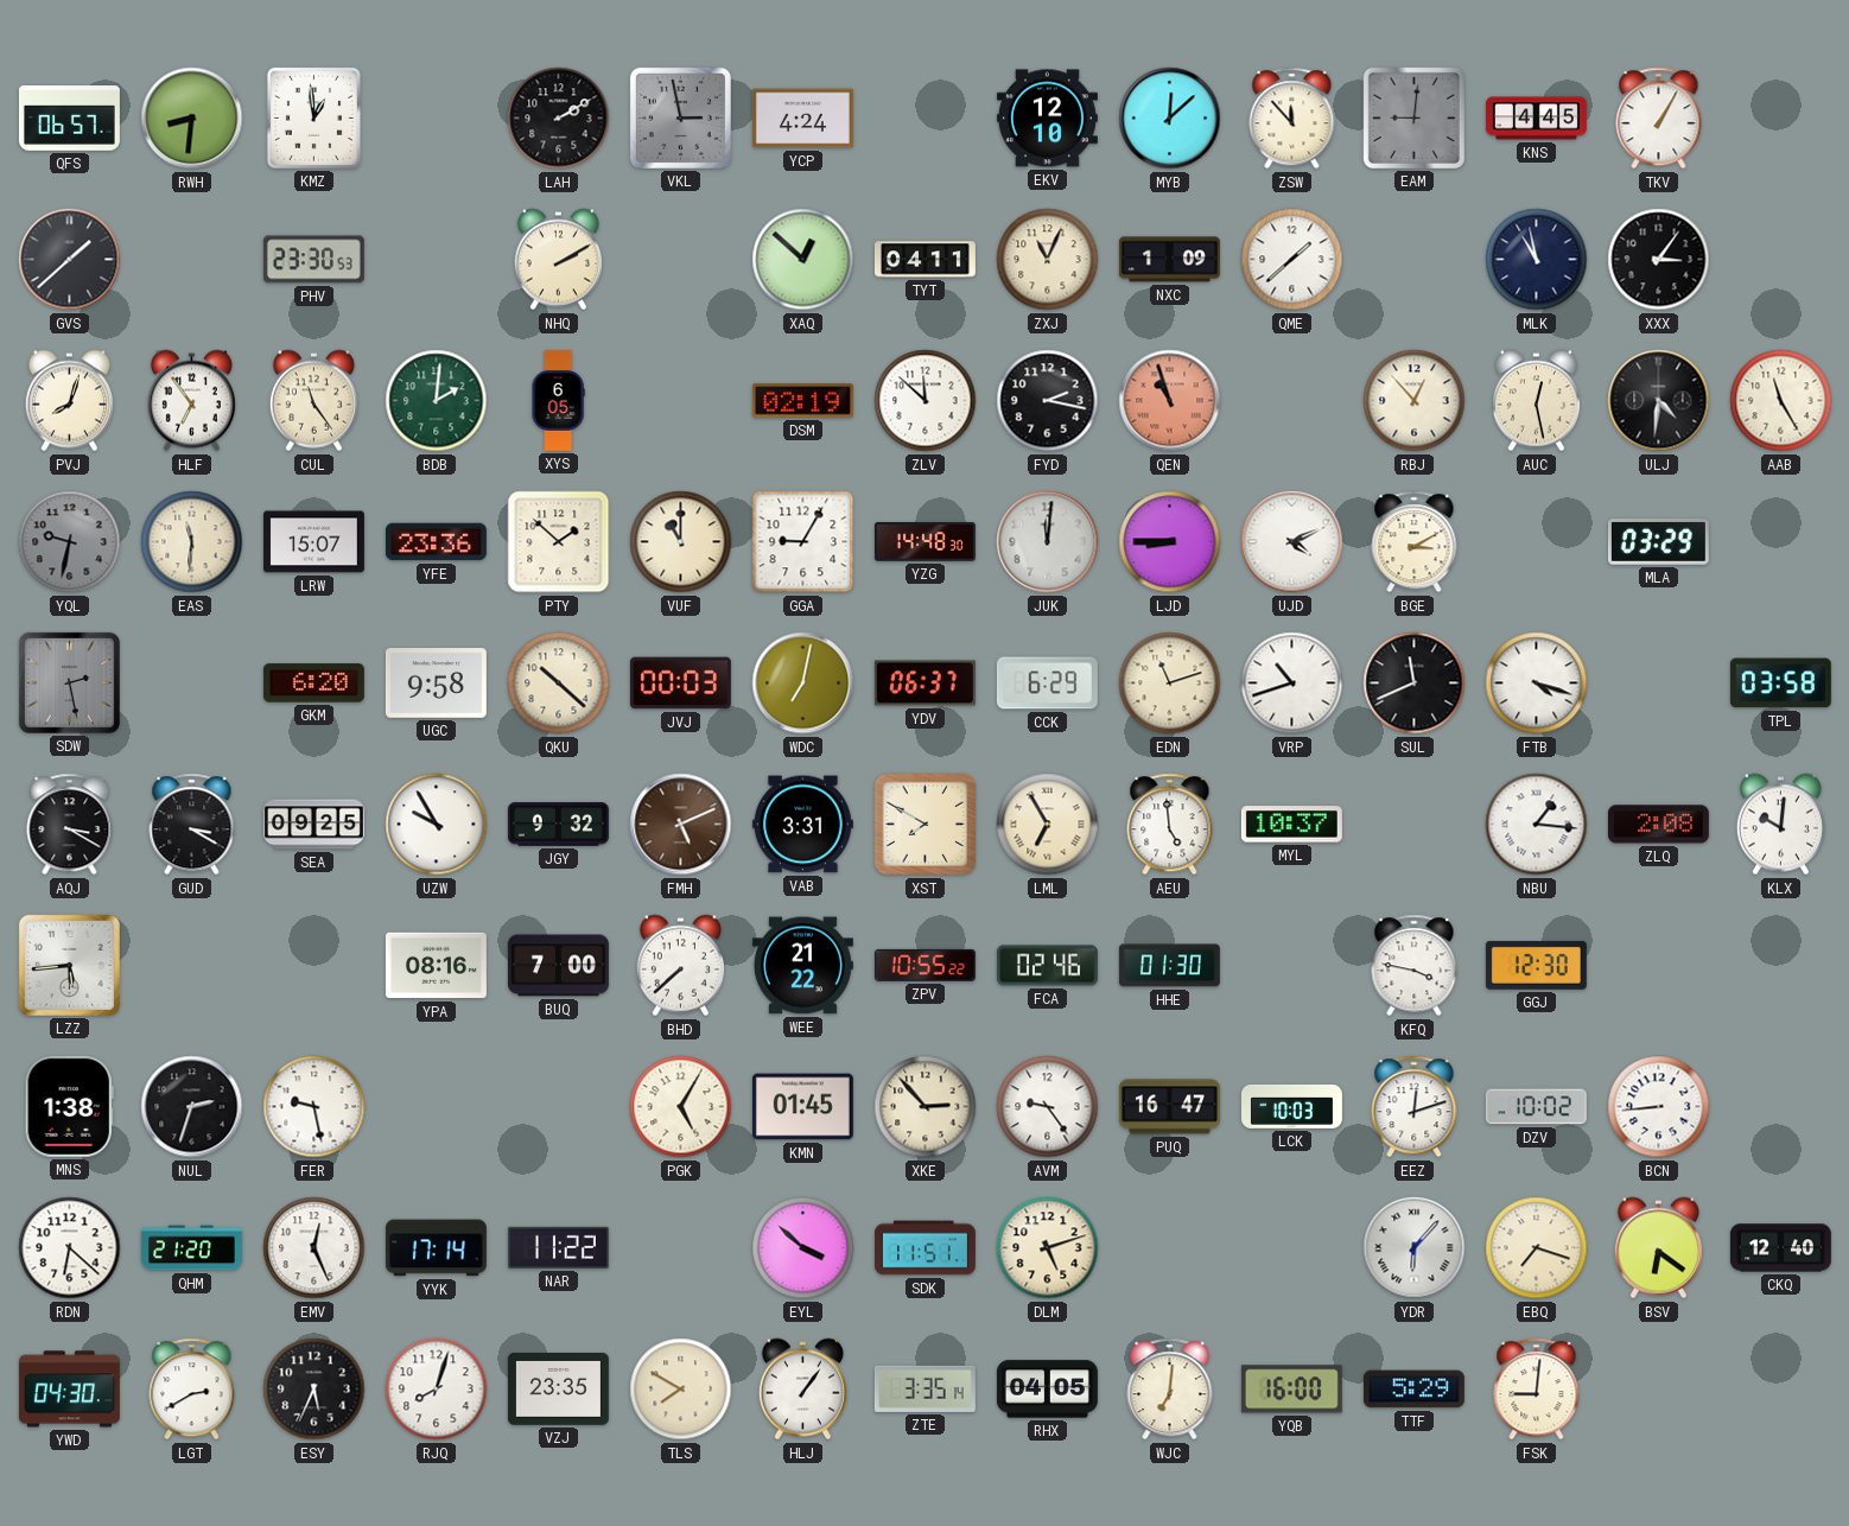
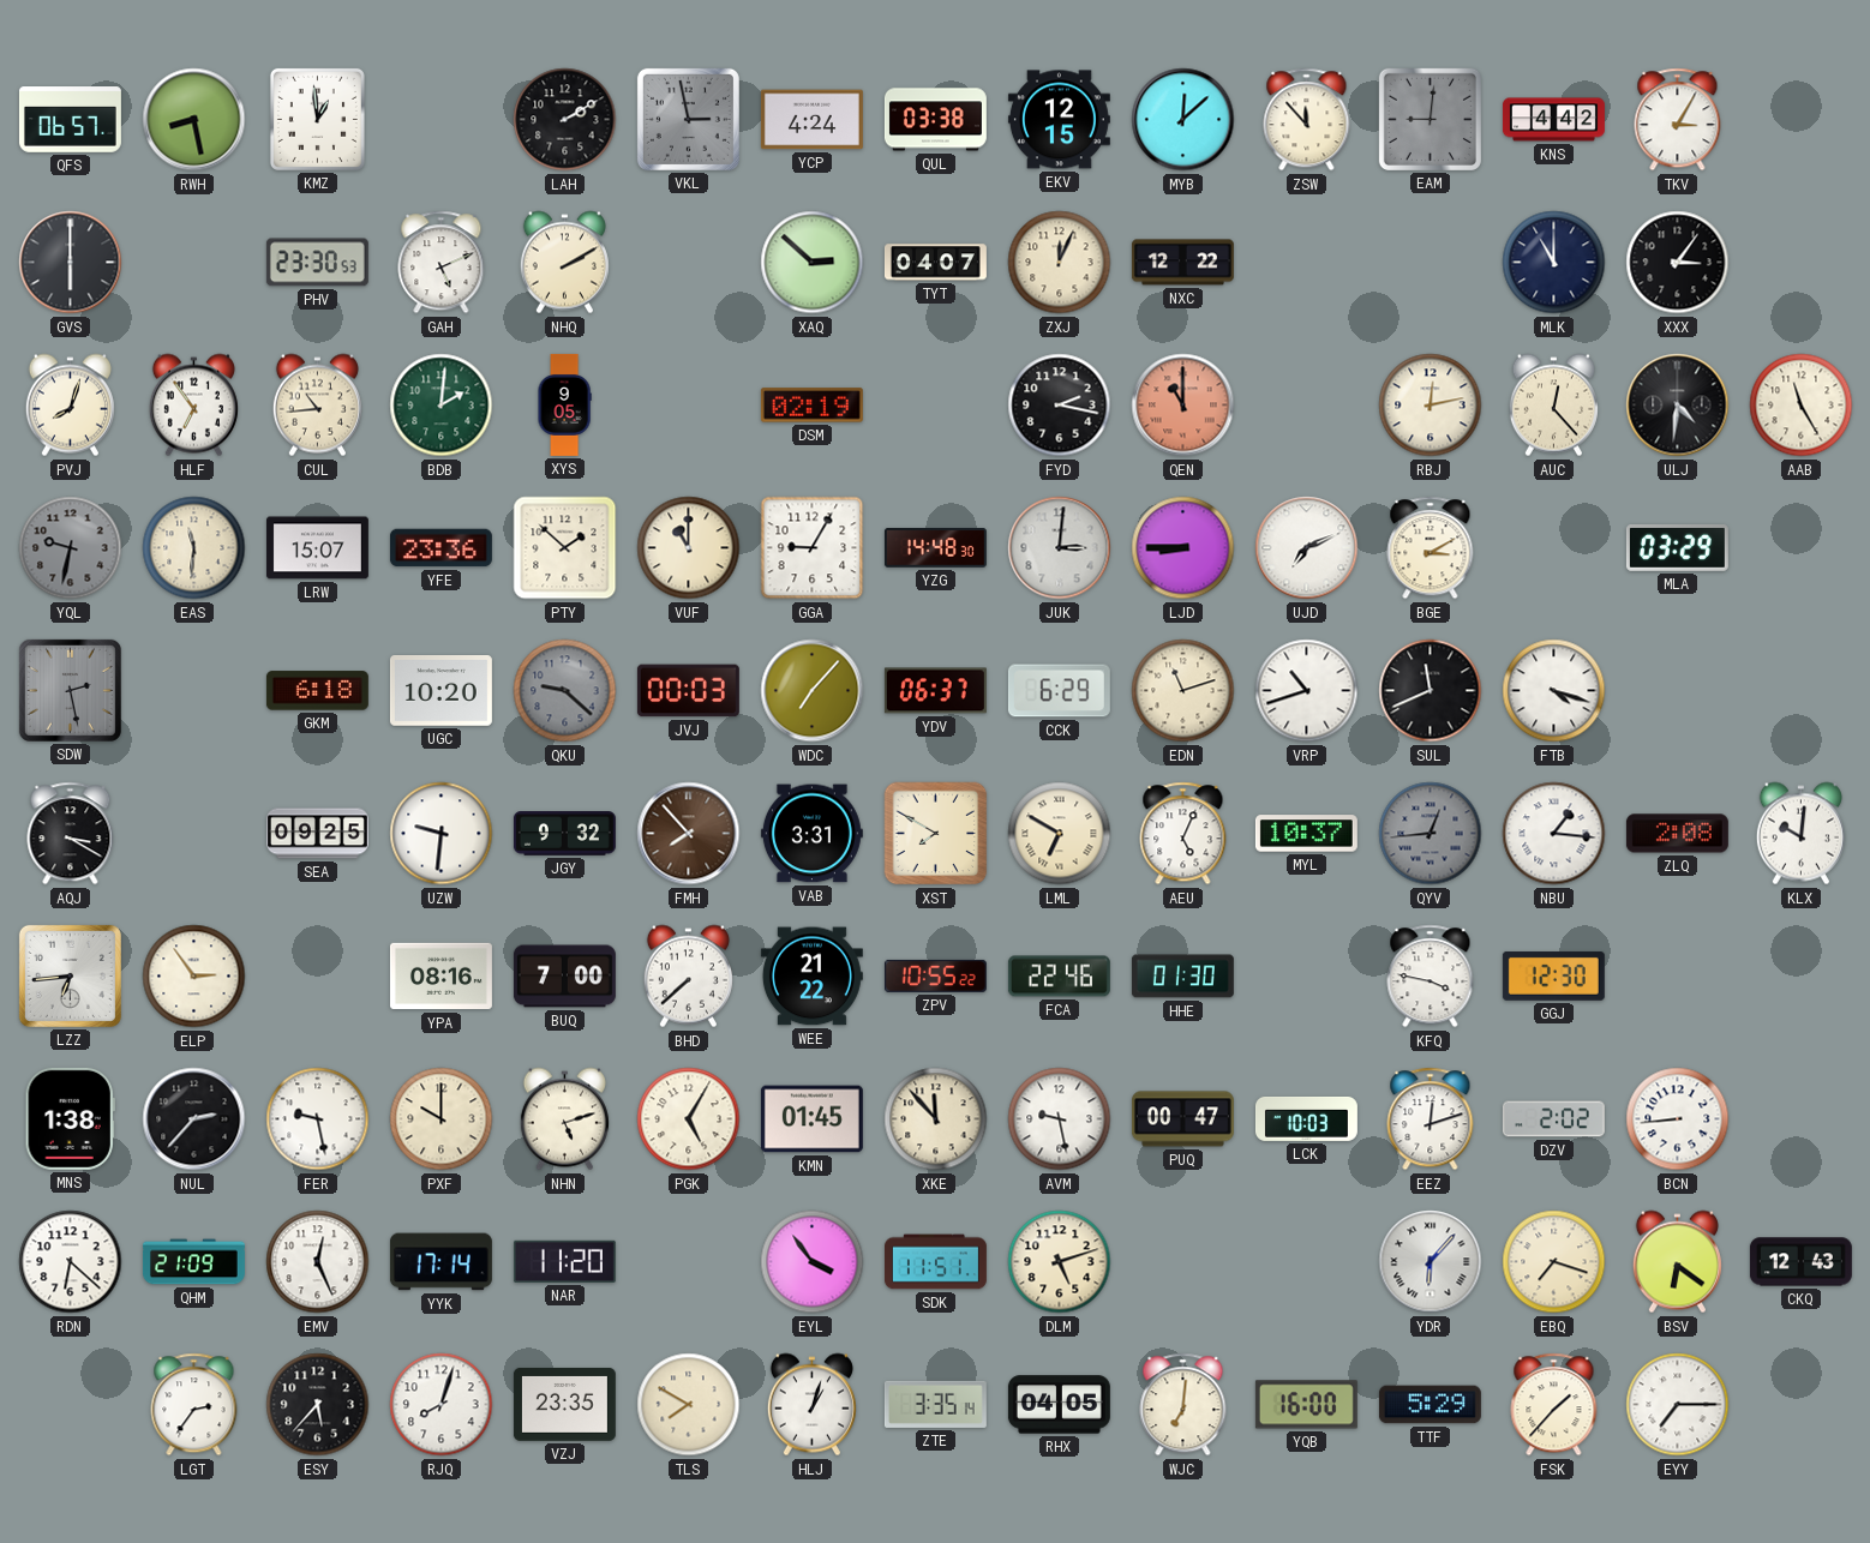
RWH: 8:31 -> 8:28
QUL: none -> 03:38
EKV: 12:10 -> 12:15
KNS: 4:45 -> 4:42
TKV: 1:05 -> 3:05
GVS: 1:38 -> 6:00
GAH: none -> 5:11
XAQ: 12:52 -> 2:52
TYT: 04:11 -> 04:07
ZXJ: 11:04 -> 12:04
NXC: 1:09 -> 12:22
QME: 1:38 -> none
MLK: 10:58 -> 11:00
CUL: 11:24 -> 10:44
XYS: 6:05 -> 9:05
ZLV: 11:52 -> none
QEN: 10:57 -> 11:00
RBJ: 12:53 -> 12:13
AUC: 12:28 -> 12:23
JUK: 12:01 -> 3:01
UJD: 4:11 -> 7:11
GKM: 6:20 -> 6:18
UGC: 9:58 -> 10:20
QKU: 10:22 -> 9:22
QKU dial: cream -> grey
WDC: 7:02 -> 7:07
TPL: 03:58 -> none
GUD: 3:20 -> none
UZW: 9:55 -> 9:31
FMH: 5:11 -> 7:53
LML: 6:55 -> 6:50
AEU: 4:59 -> 5:04
QYV: none -> 12:44
LZZ: 5:44 -> 6:44
ELP: none -> 2:54
FCA: 02:46 -> 22:46
NUL: 2:33 -> 2:37
PXF: none -> 10:00
NHN: none -> 5:12
XKE: 2:53 -> 11:53
AVM: 9:24 -> 9:28
PUQ: 16:47 -> 00:47
DZV: 10:02 -> 2:02
QHM: 21:20 -> 21:09
NAR: 11:22 -> 11:20
EYL: 3:52 -> 3:54
CKQ: 12:40 -> 12:43
YWD: 04:30 -> none
LGT: 2:40 -> 2:36
ESY: 5:34 -> 5:37
HLJ: 1:06 -> 1:03
FSK: 9:01 -> 1:37
EYY: none -> 7:15
